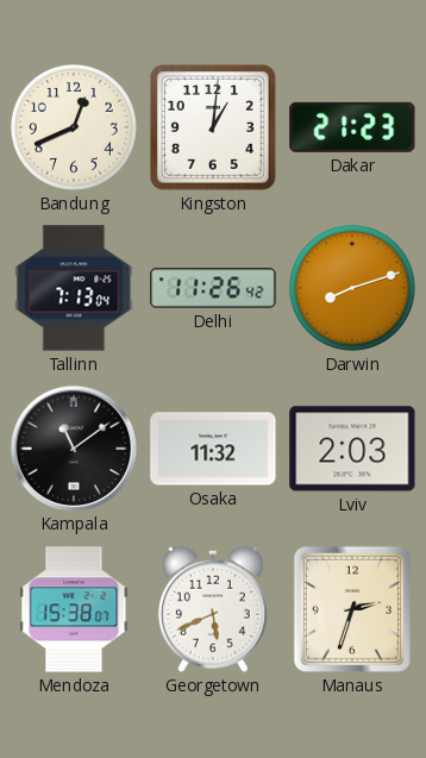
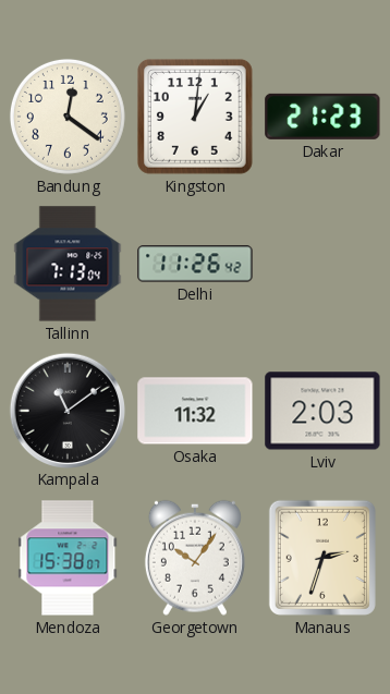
Bandung: 12:41 -> 12:21
Darwin: 8:12 -> none
Georgetown: 5:41 -> 10:06
